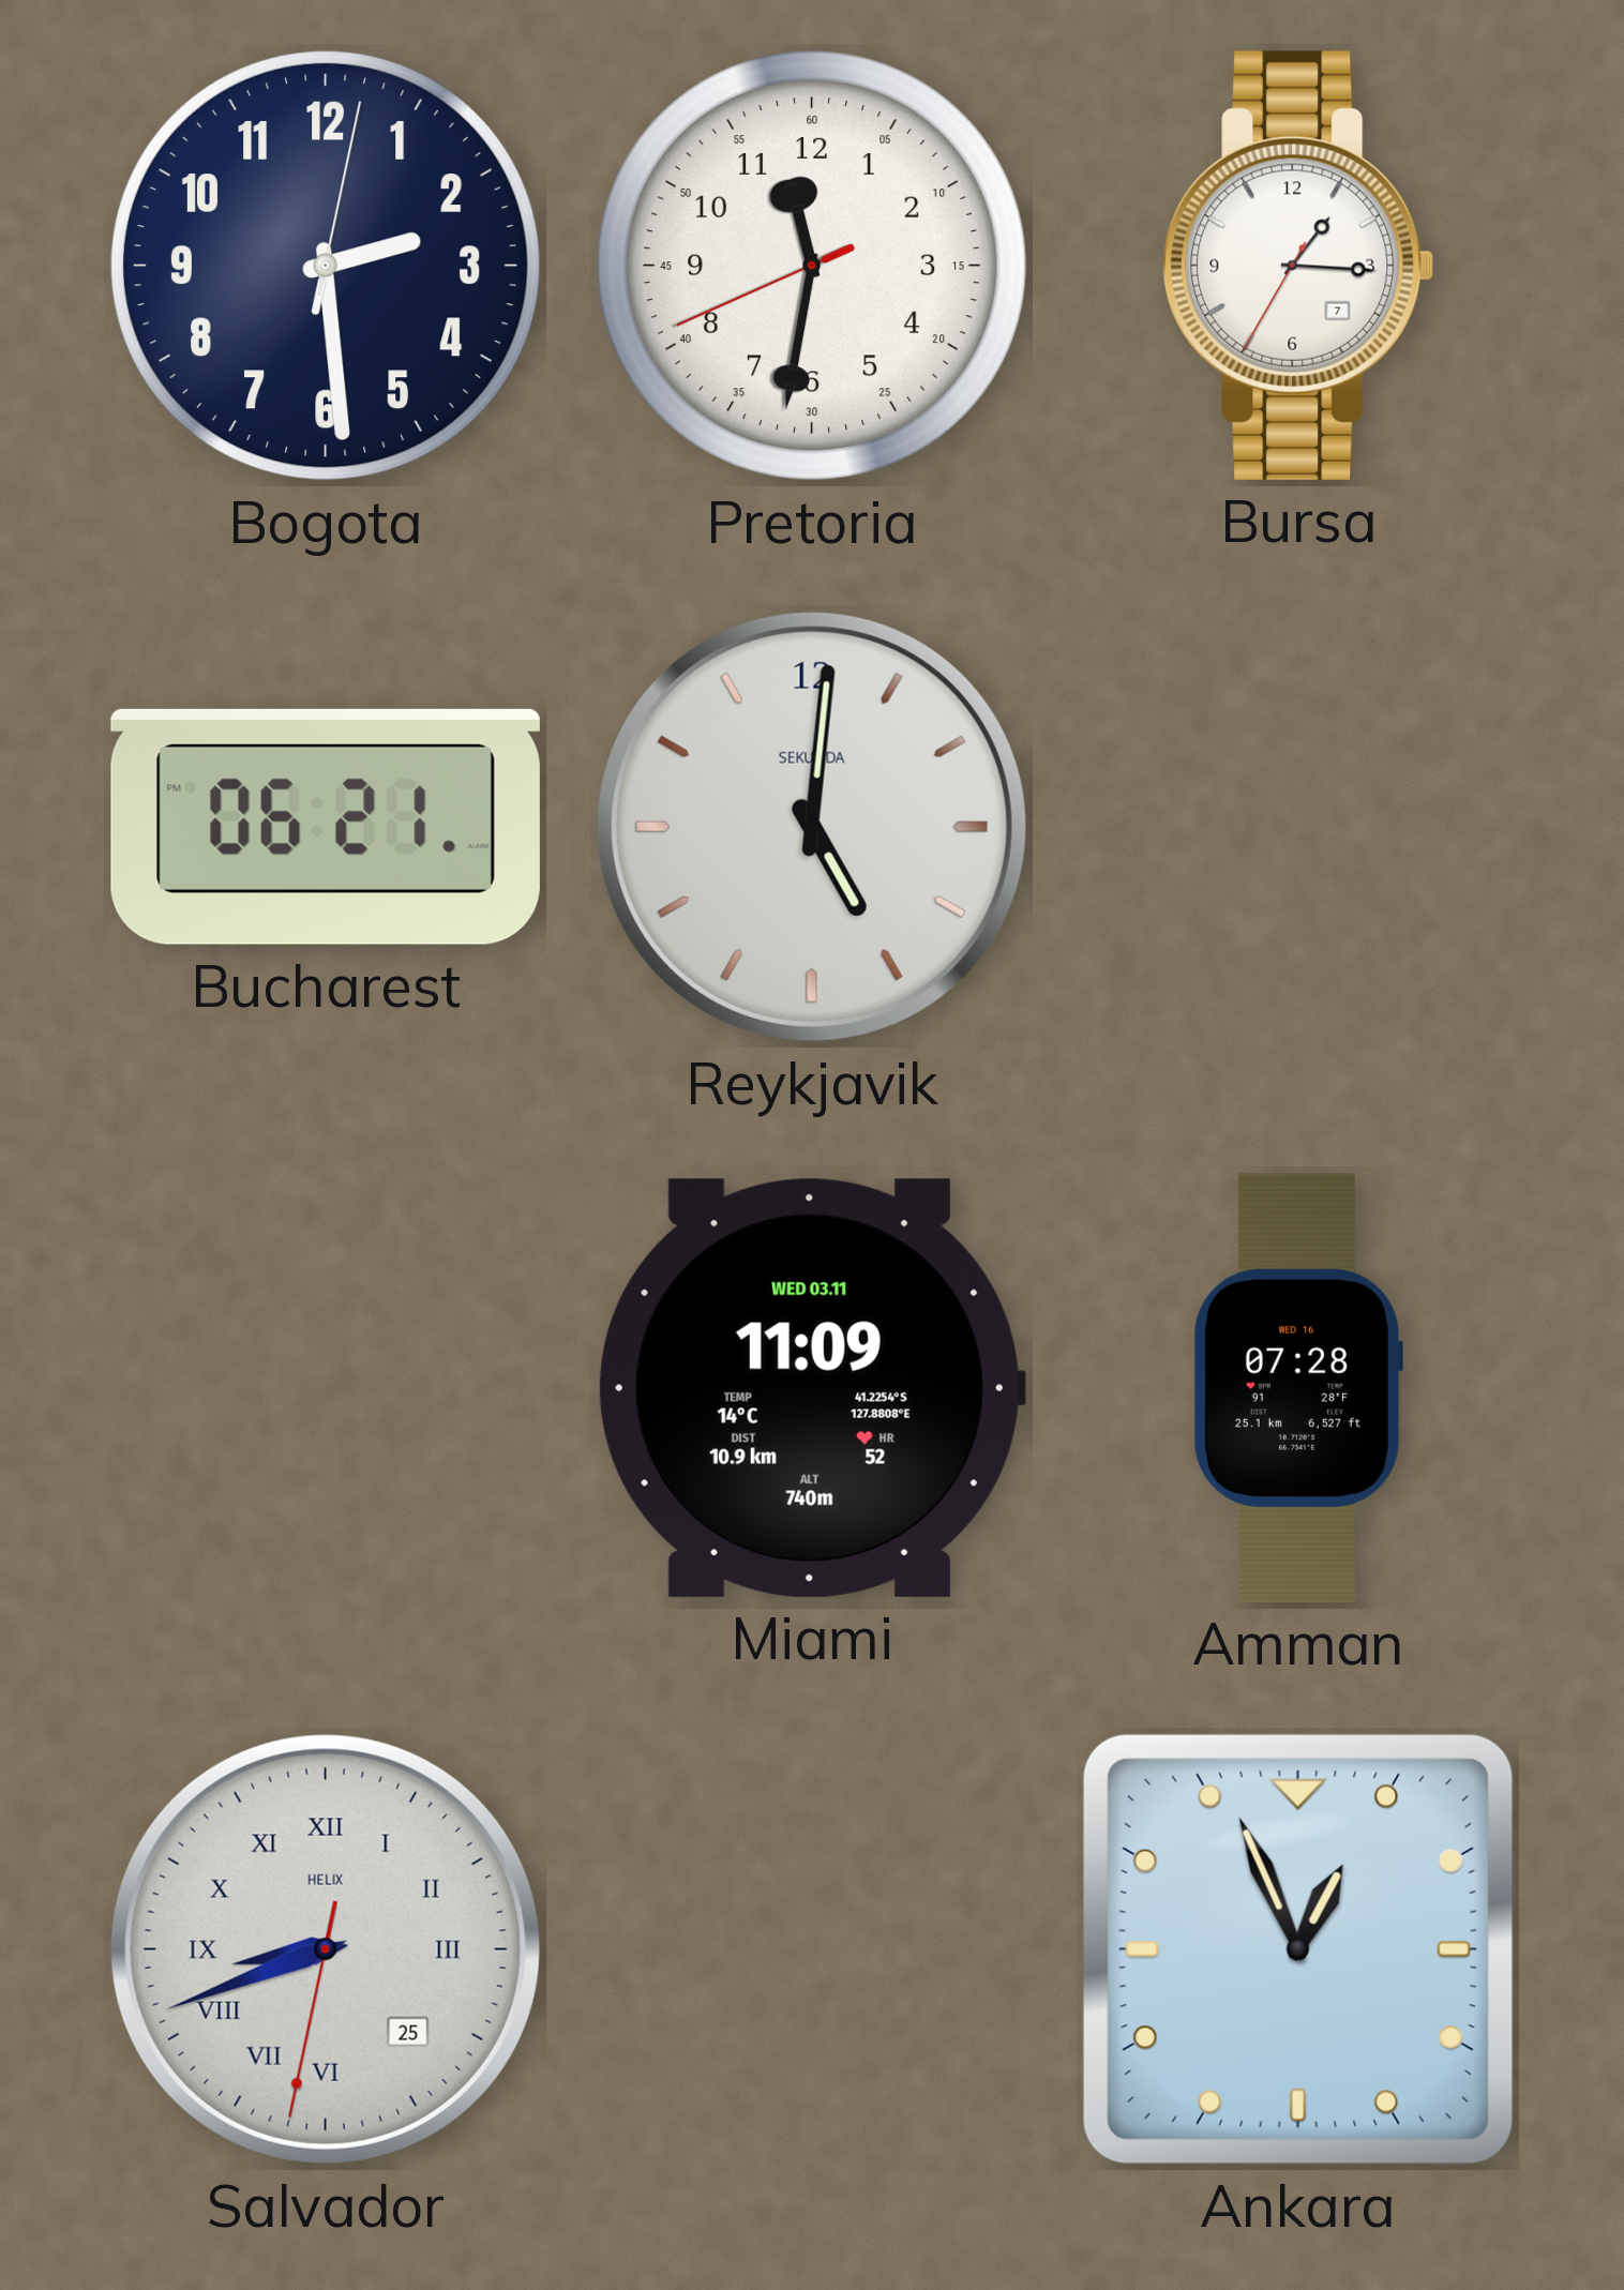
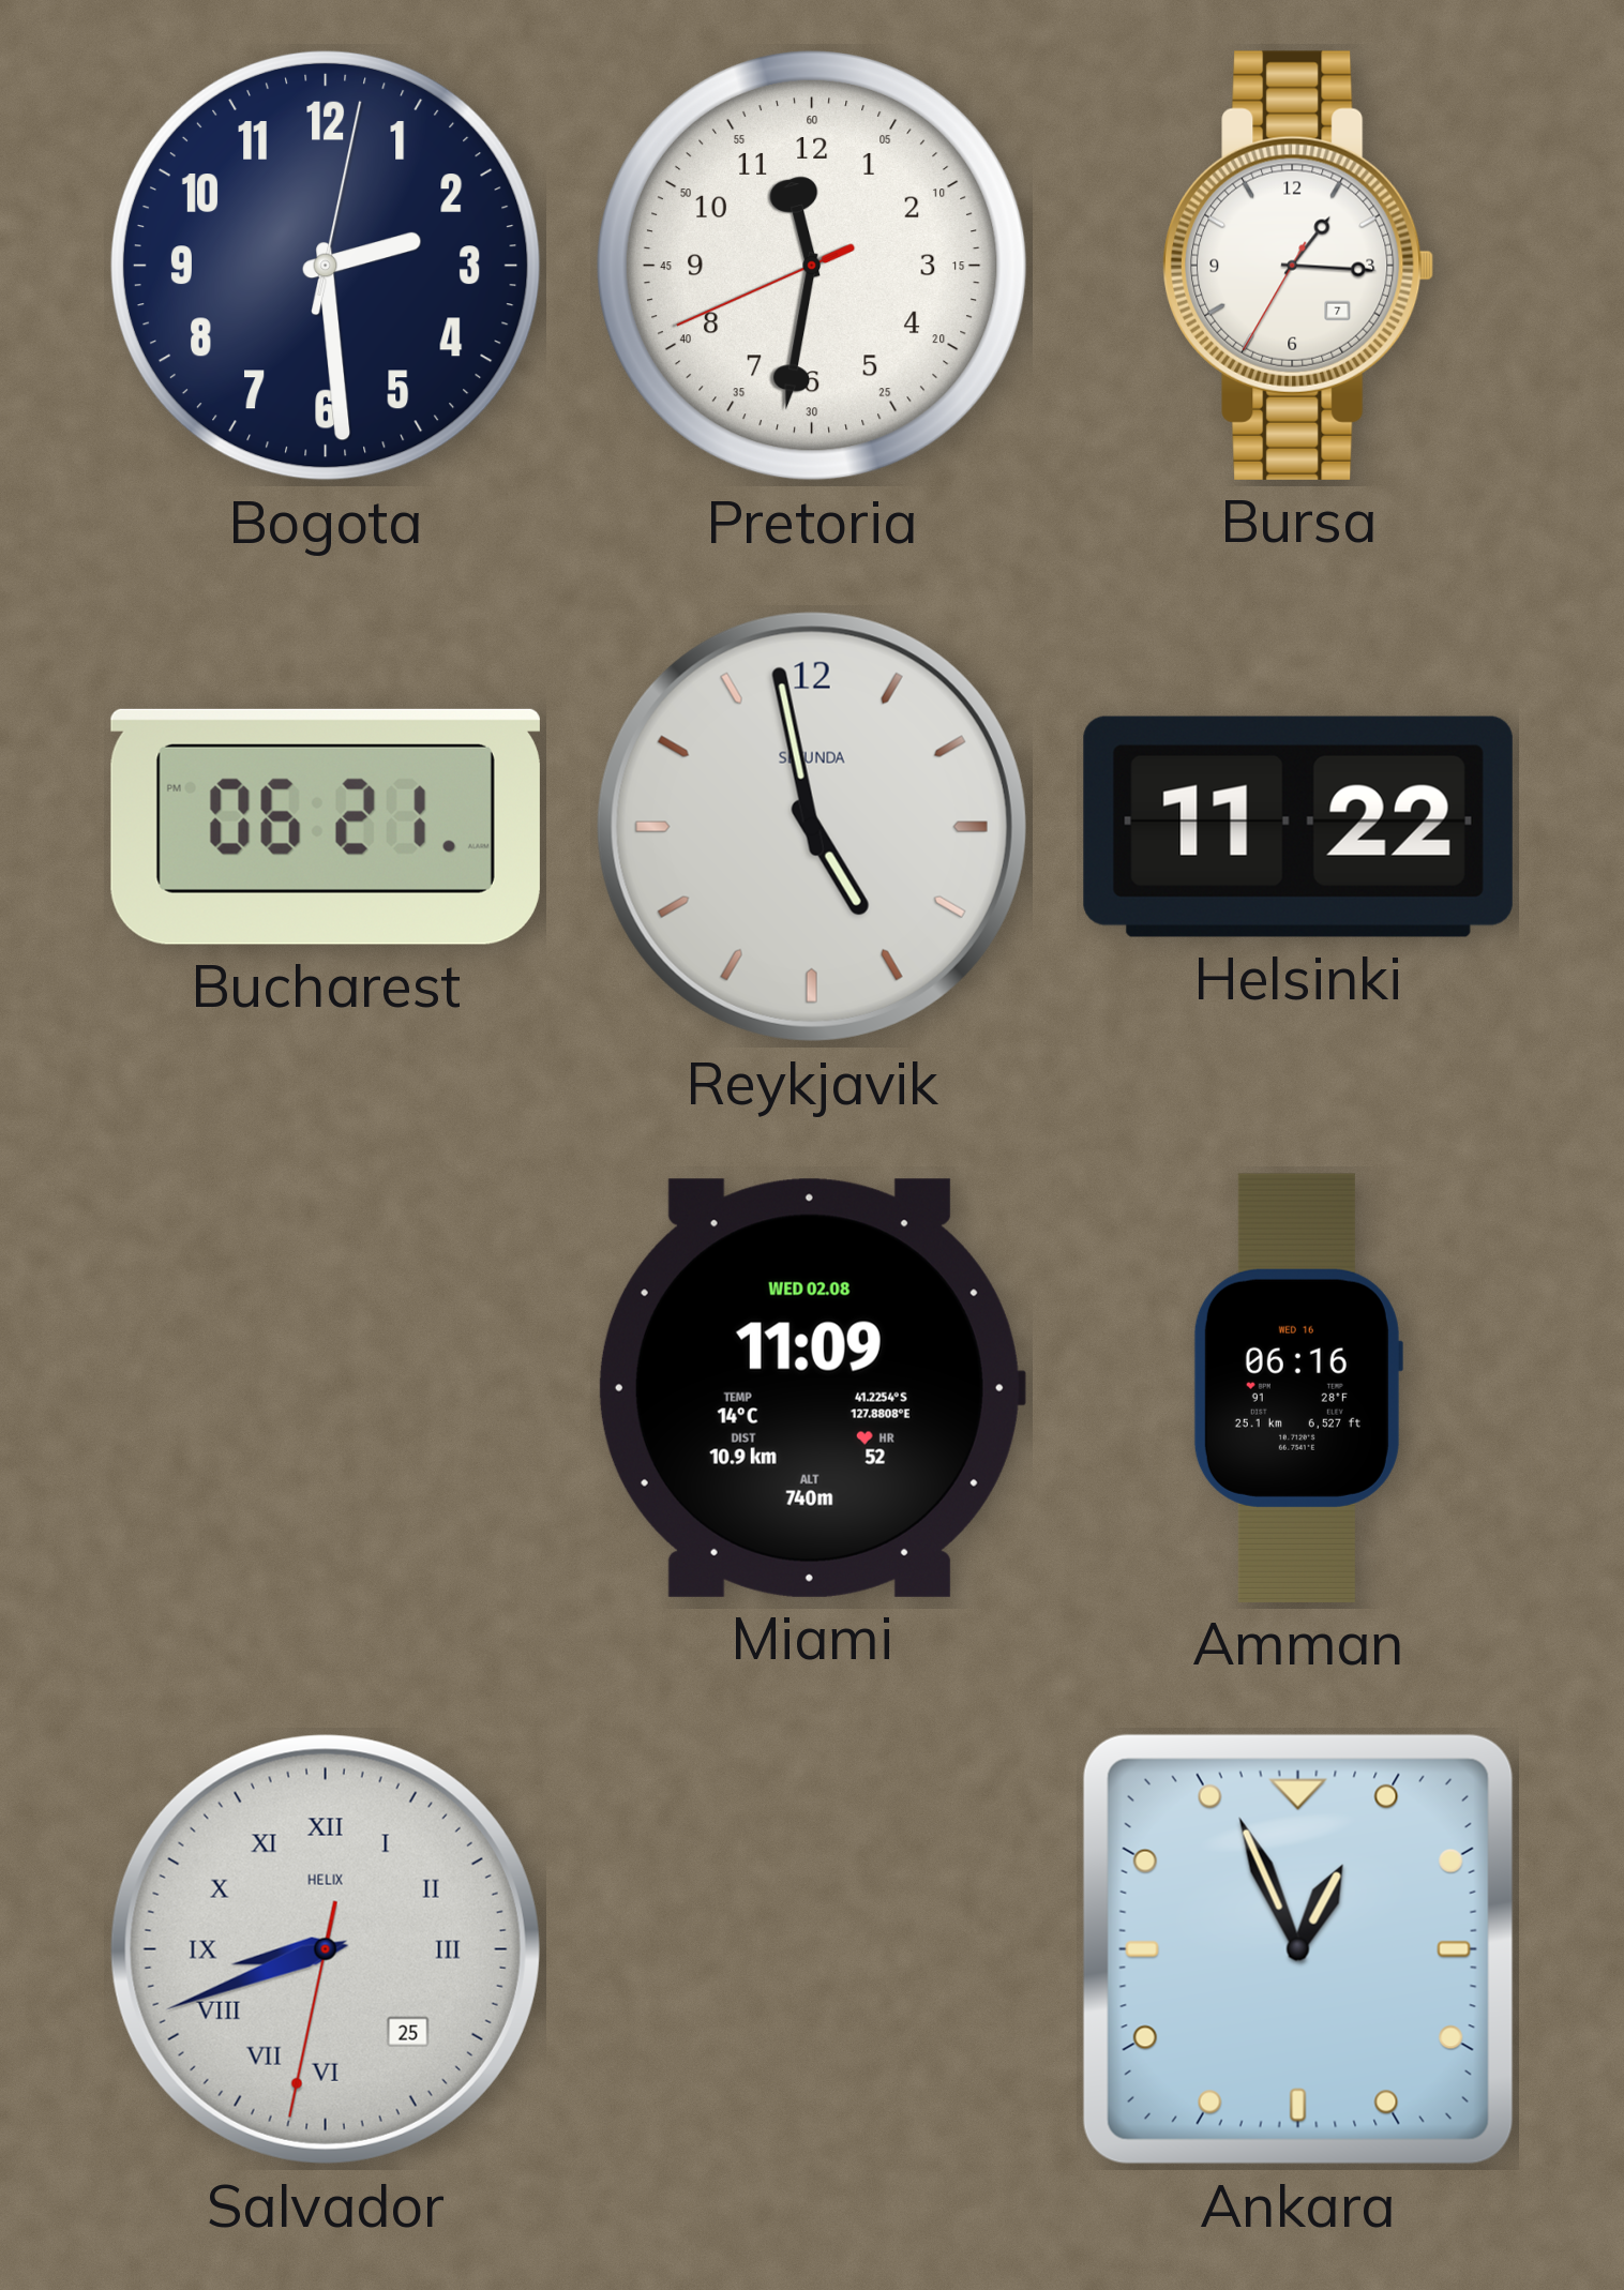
Reykjavik: 5:01 -> 4:58
Helsinki: none -> 11:22
Miami date: WED 03.11 -> WED 02.08
Amman: 07:28 -> 06:16
